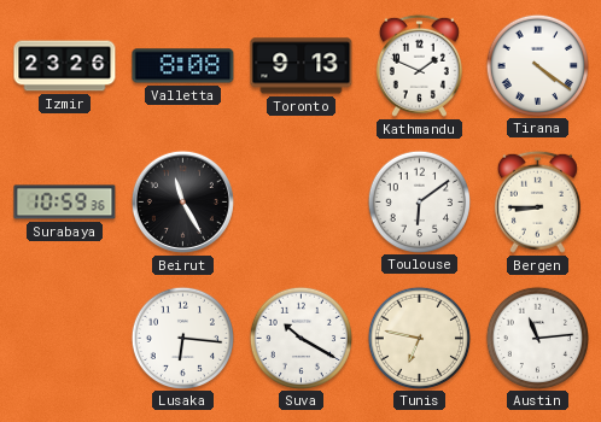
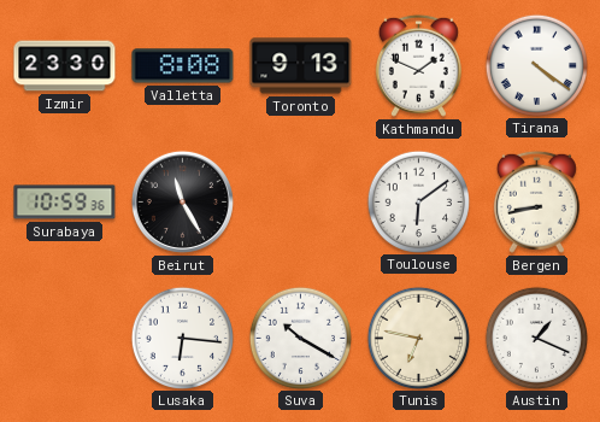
Izmir: 23:26 -> 23:30
Bergen: 8:45 -> 8:43
Austin: 11:14 -> 1:19
